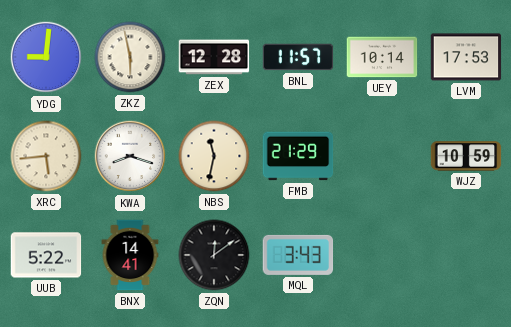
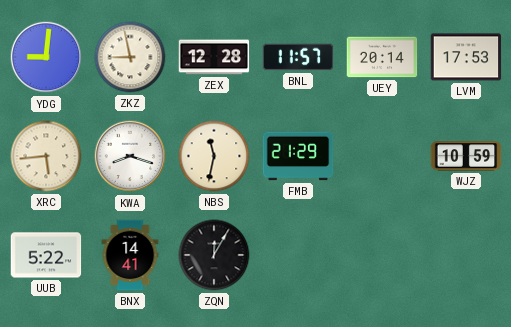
ZKZ: 5:58 -> 8:58
UEY: 10:14 -> 20:14
ZQN: 12:09 -> 12:05
MQL: 3:43 -> none
